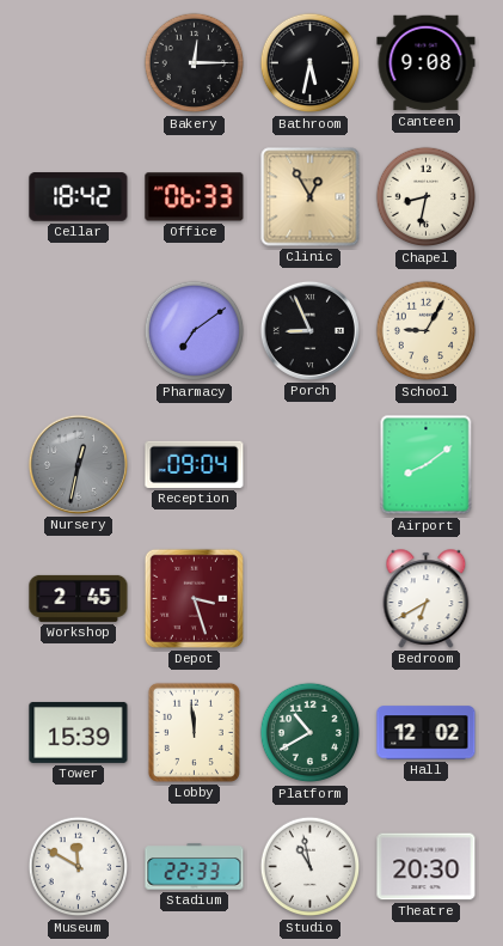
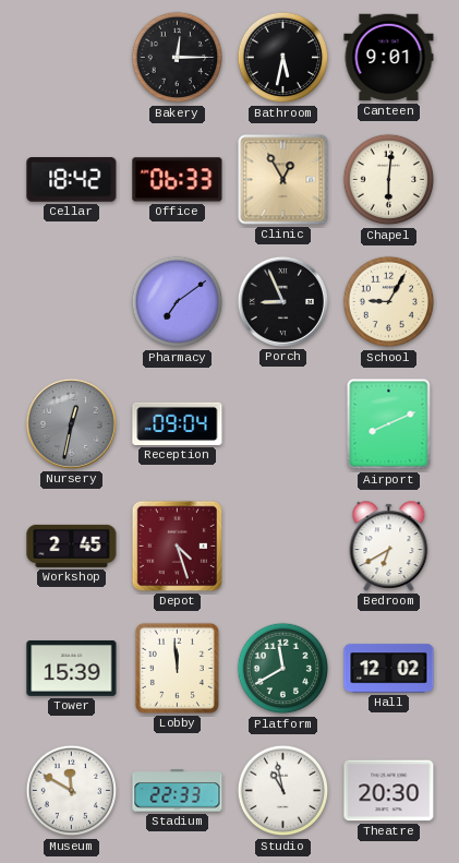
Canteen: 9:08 -> 9:01
Chapel: 8:32 -> 6:01
Airport: 8:09 -> 8:11
Depot: 3:27 -> 4:27
Platform: 10:40 -> 11:40
